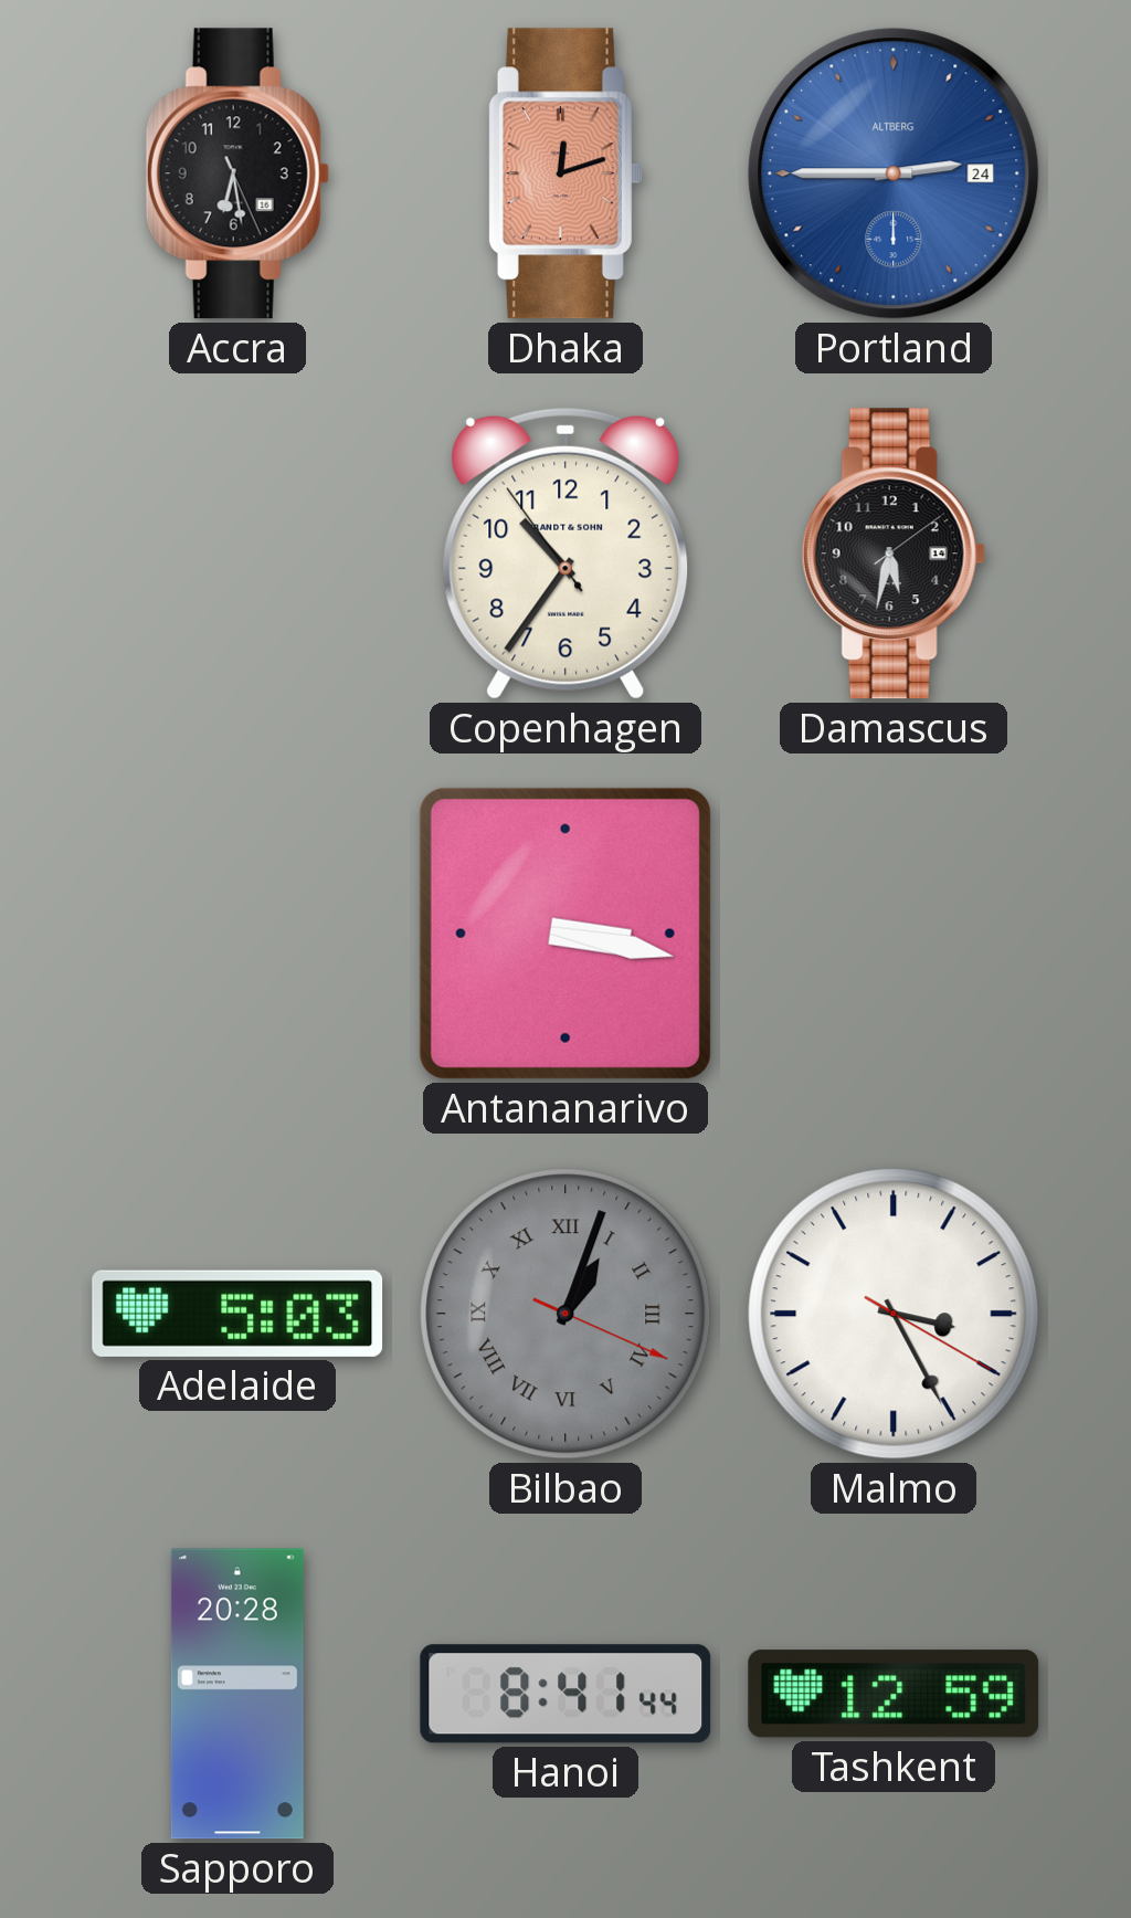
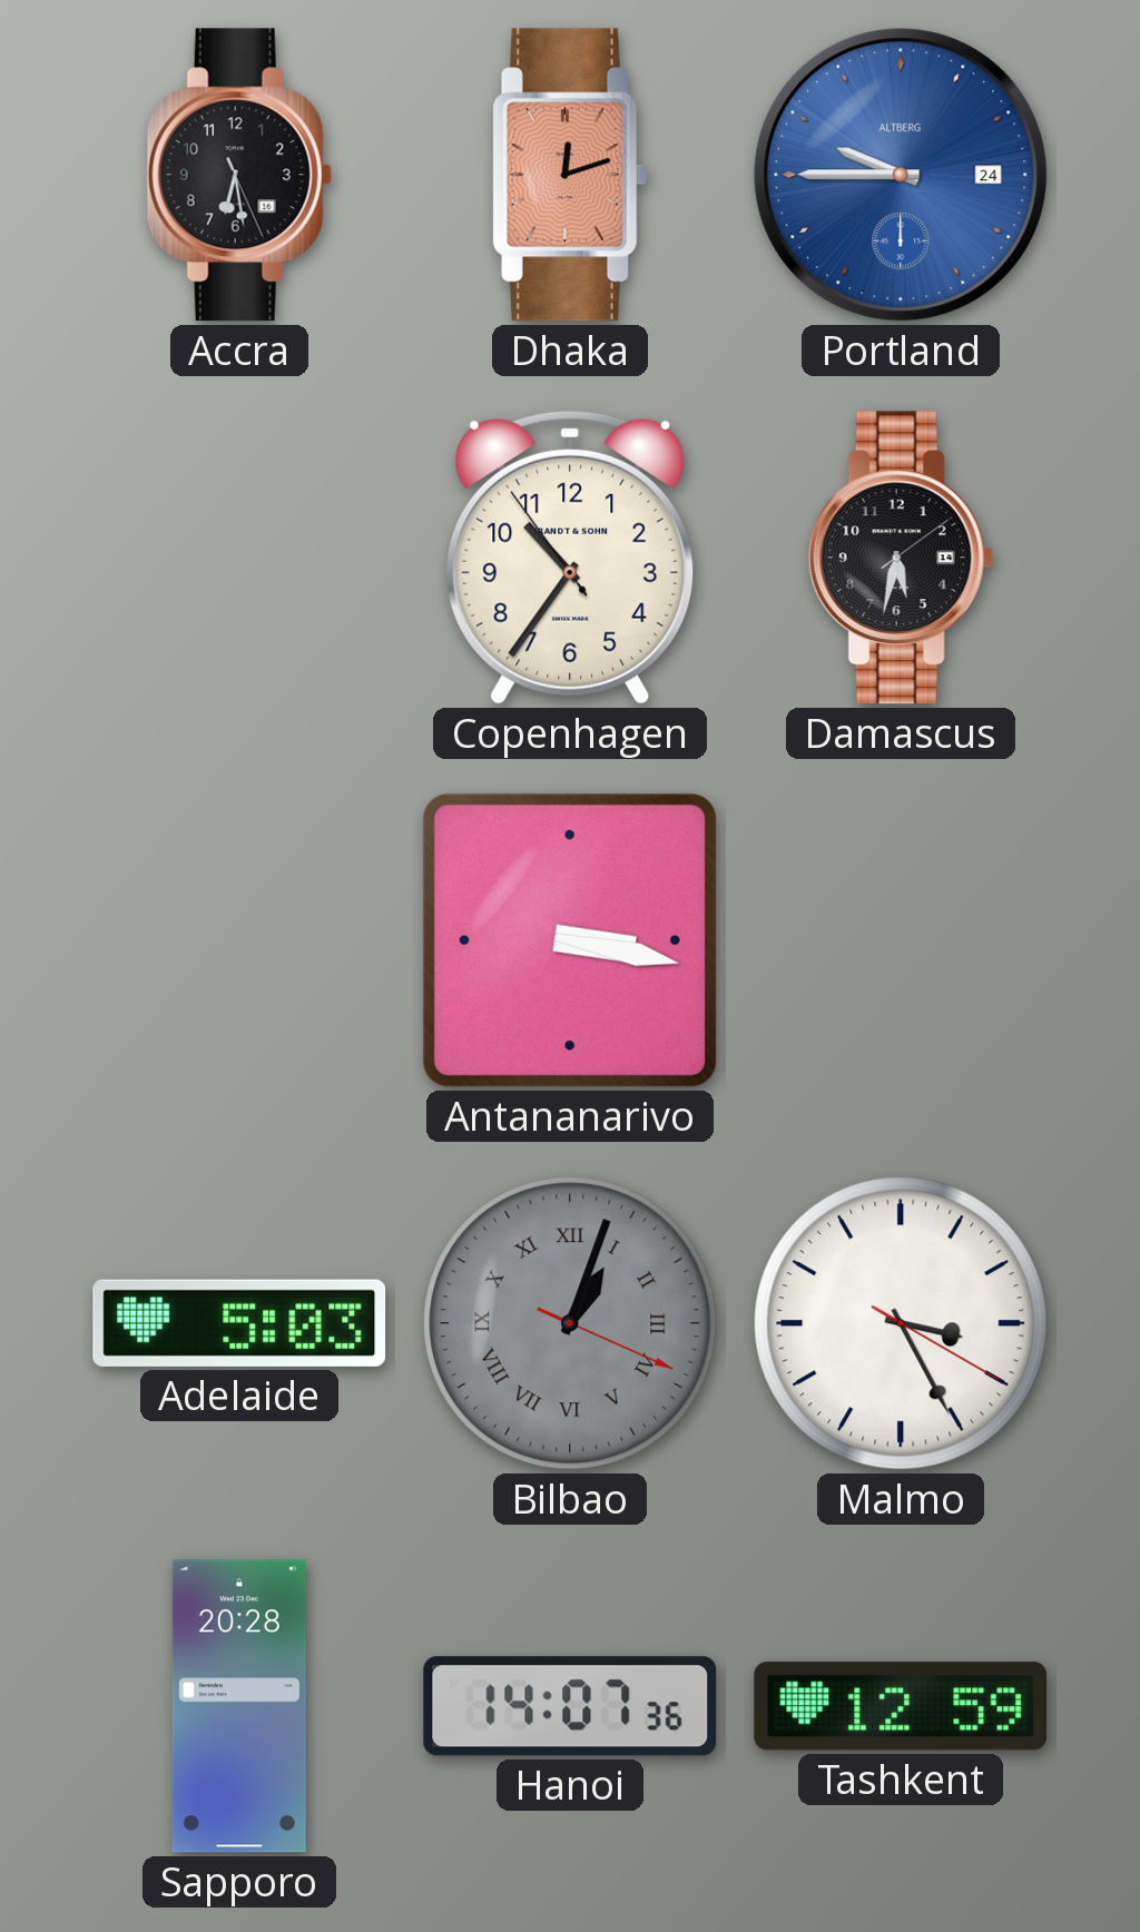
Portland: 2:45 -> 9:45
Hanoi: 8:41 -> 14:07
